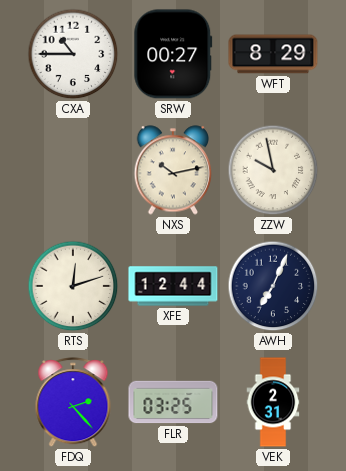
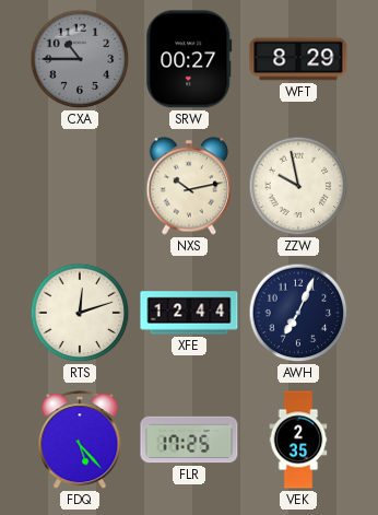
CXA dial: white -> grey
FDQ: 2:23 -> 5:23
FLR: 03:25 -> 17:25
VEK: 2:31 -> 2:35
